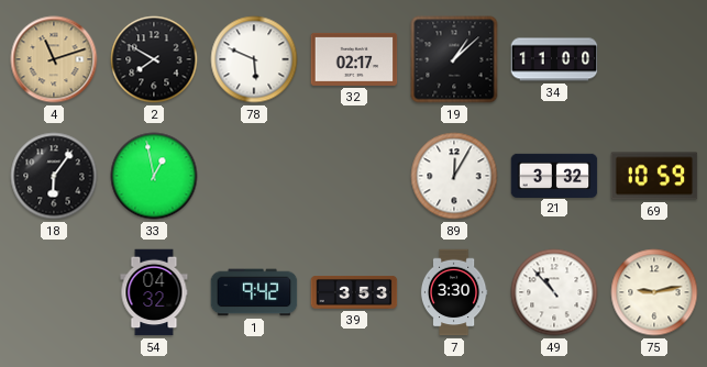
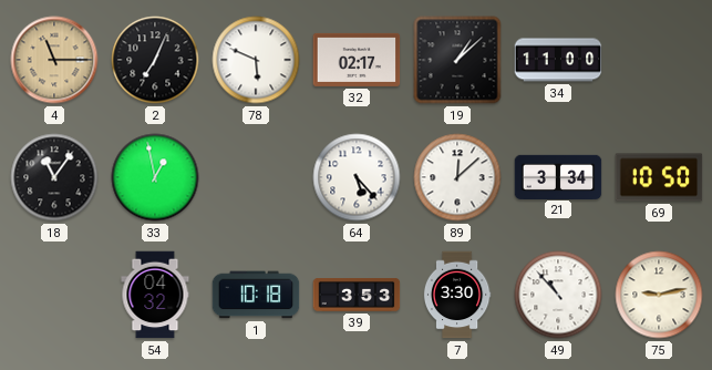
4: 11:12 -> 11:15
2: 7:50 -> 7:04
18: 6:06 -> 11:06
64: none -> 5:23
89: 12:05 -> 12:08
21: 3:32 -> 3:34
69: 10:59 -> 10:50
1: 9:42 -> 10:18
